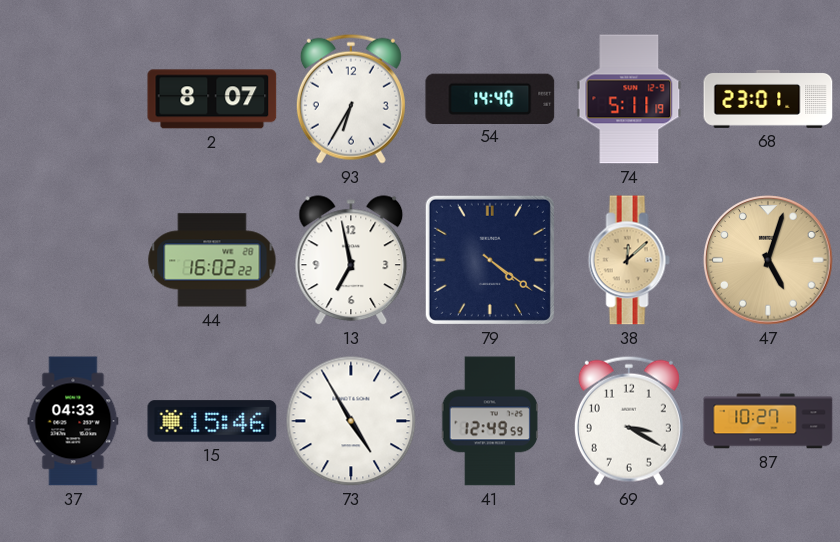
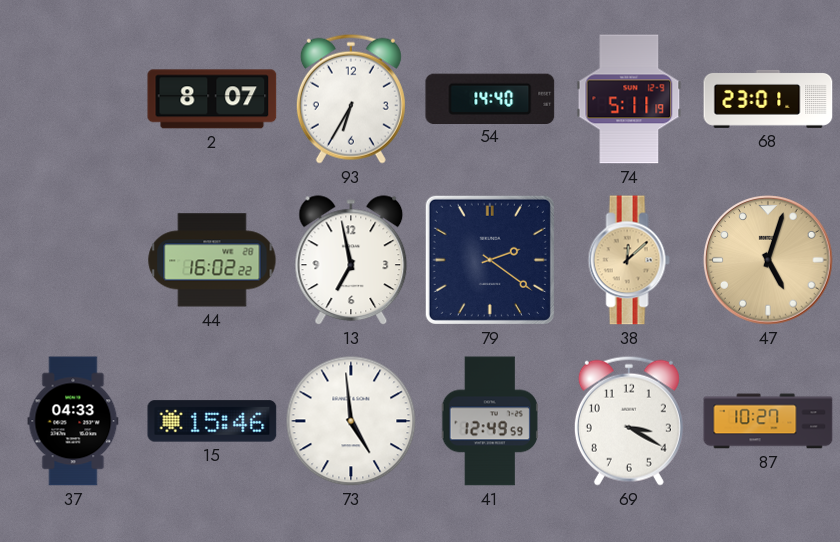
79: 4:21 -> 2:21
73: 4:55 -> 4:59
